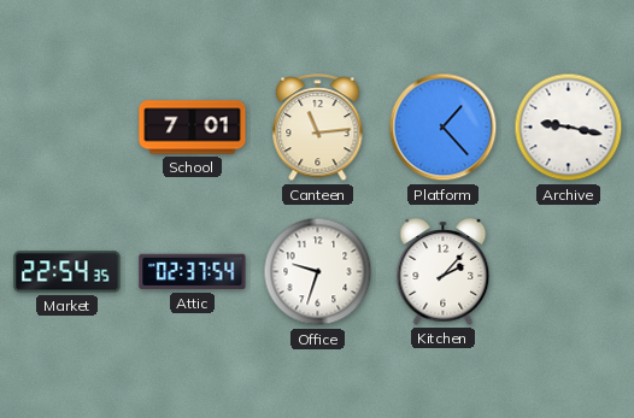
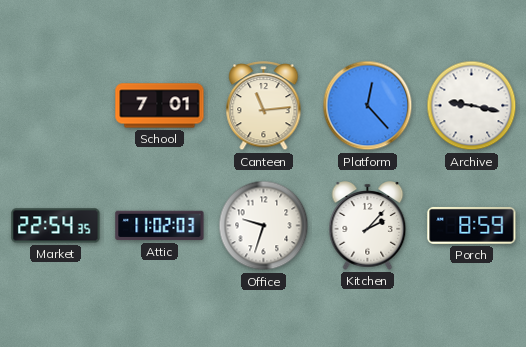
Platform: 1:23 -> 12:23
Attic: 02:37 -> 11:02
Porch: none -> 8:59
